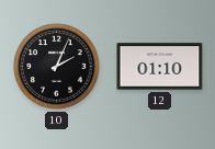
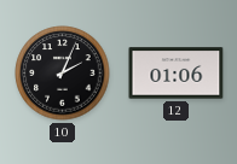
12: 01:10 -> 01:06
